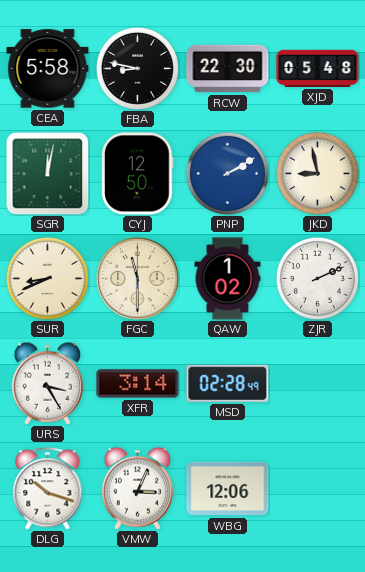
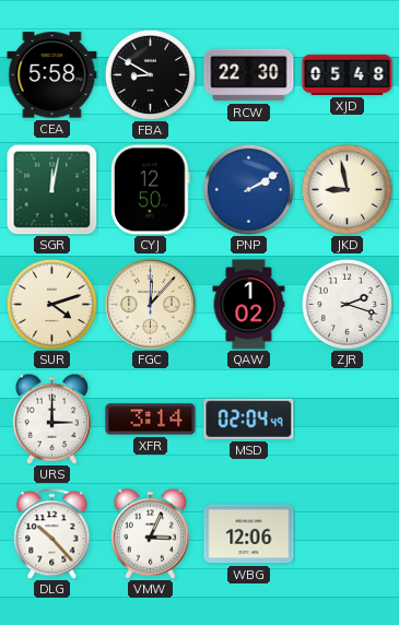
FBA: 8:47 -> 8:50
SUR: 8:41 -> 4:12
FGC: 11:30 -> 12:07
ZJR: 2:11 -> 2:18
URS: 3:25 -> 3:00
MSD: 02:28 -> 02:04
DLG: 10:18 -> 10:23
